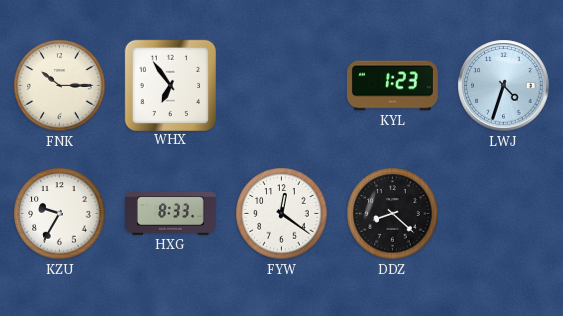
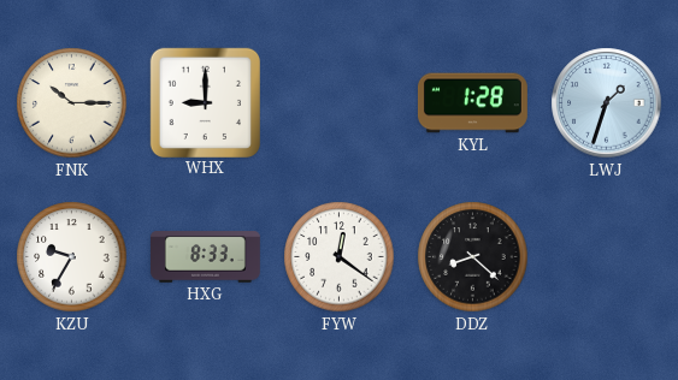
WHX: 6:54 -> 9:00
KYL: 1:23 -> 1:28
LWJ: 4:33 -> 1:33
